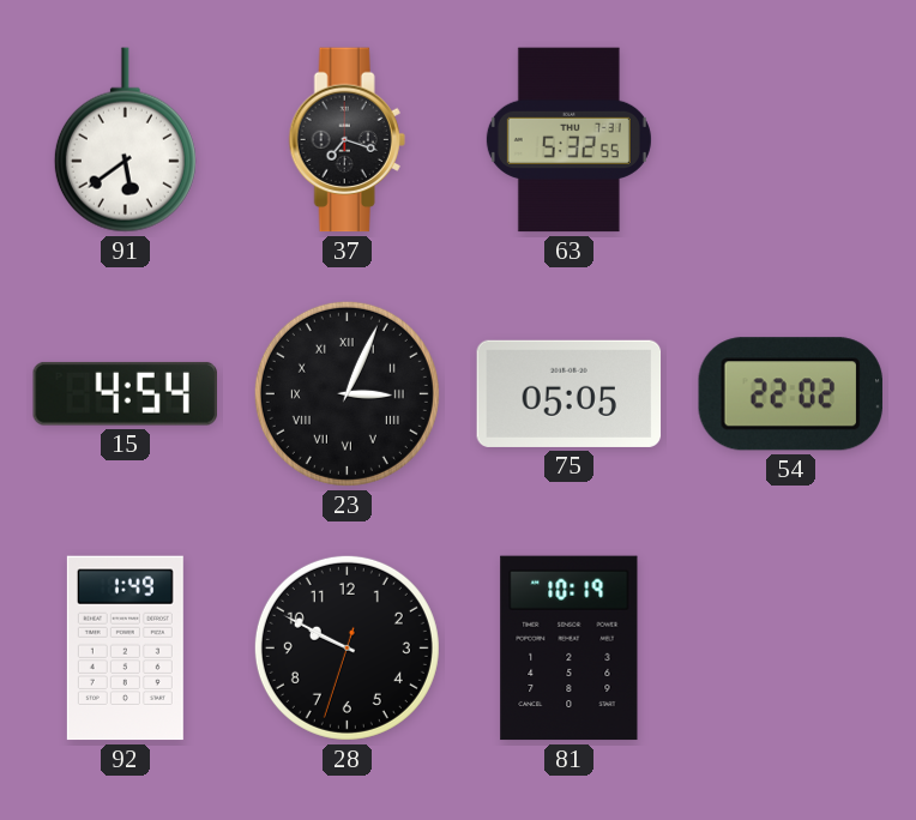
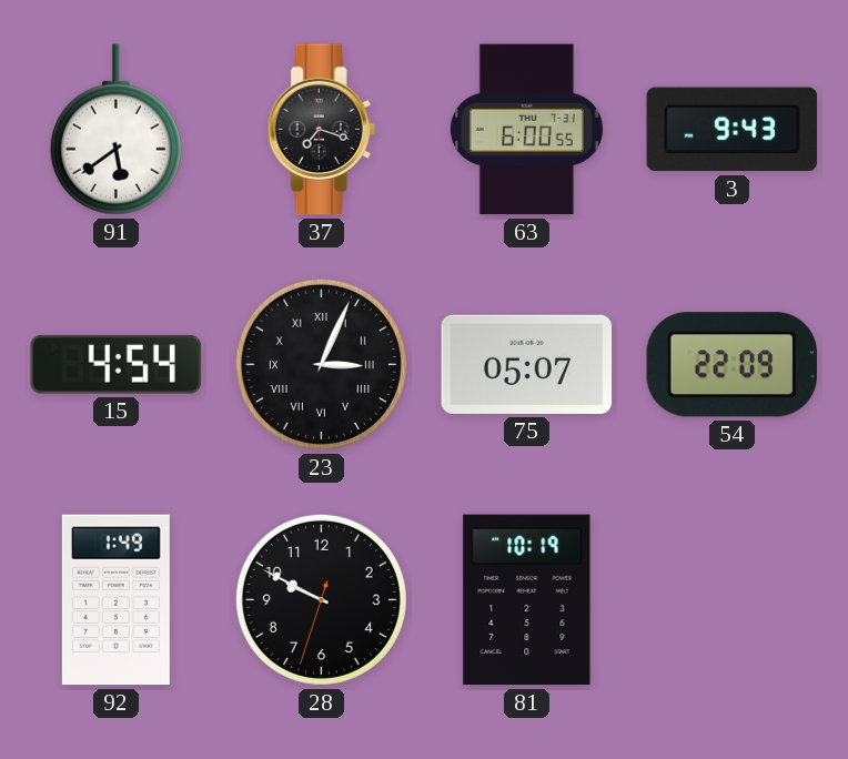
63: 5:32 -> 6:00
3: none -> 9:43
75: 05:05 -> 05:07
54: 22:02 -> 22:09
